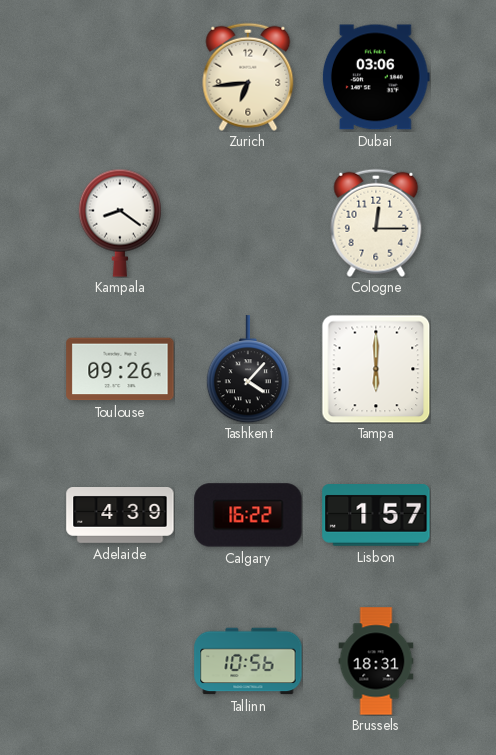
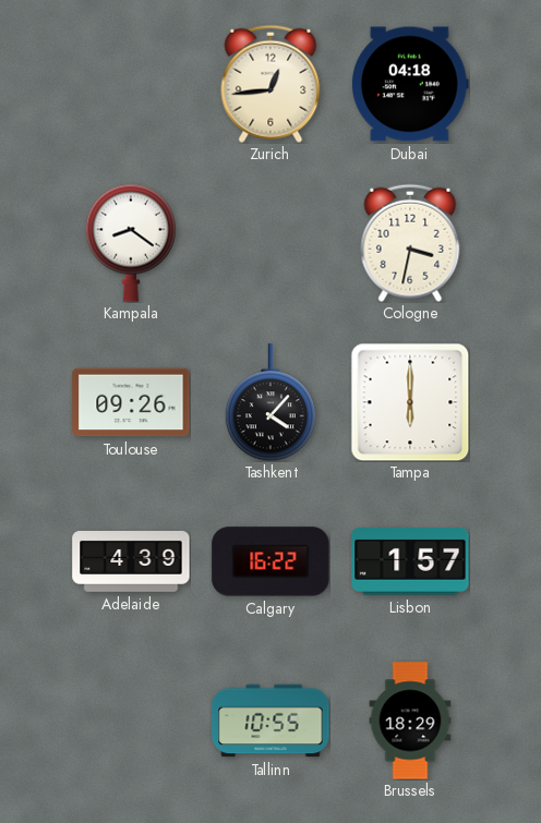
Zurich: 6:44 -> 12:44
Dubai: 03:06 -> 04:18
Cologne: 12:15 -> 3:32
Tallinn: 10:56 -> 10:55
Brussels: 18:31 -> 18:29
